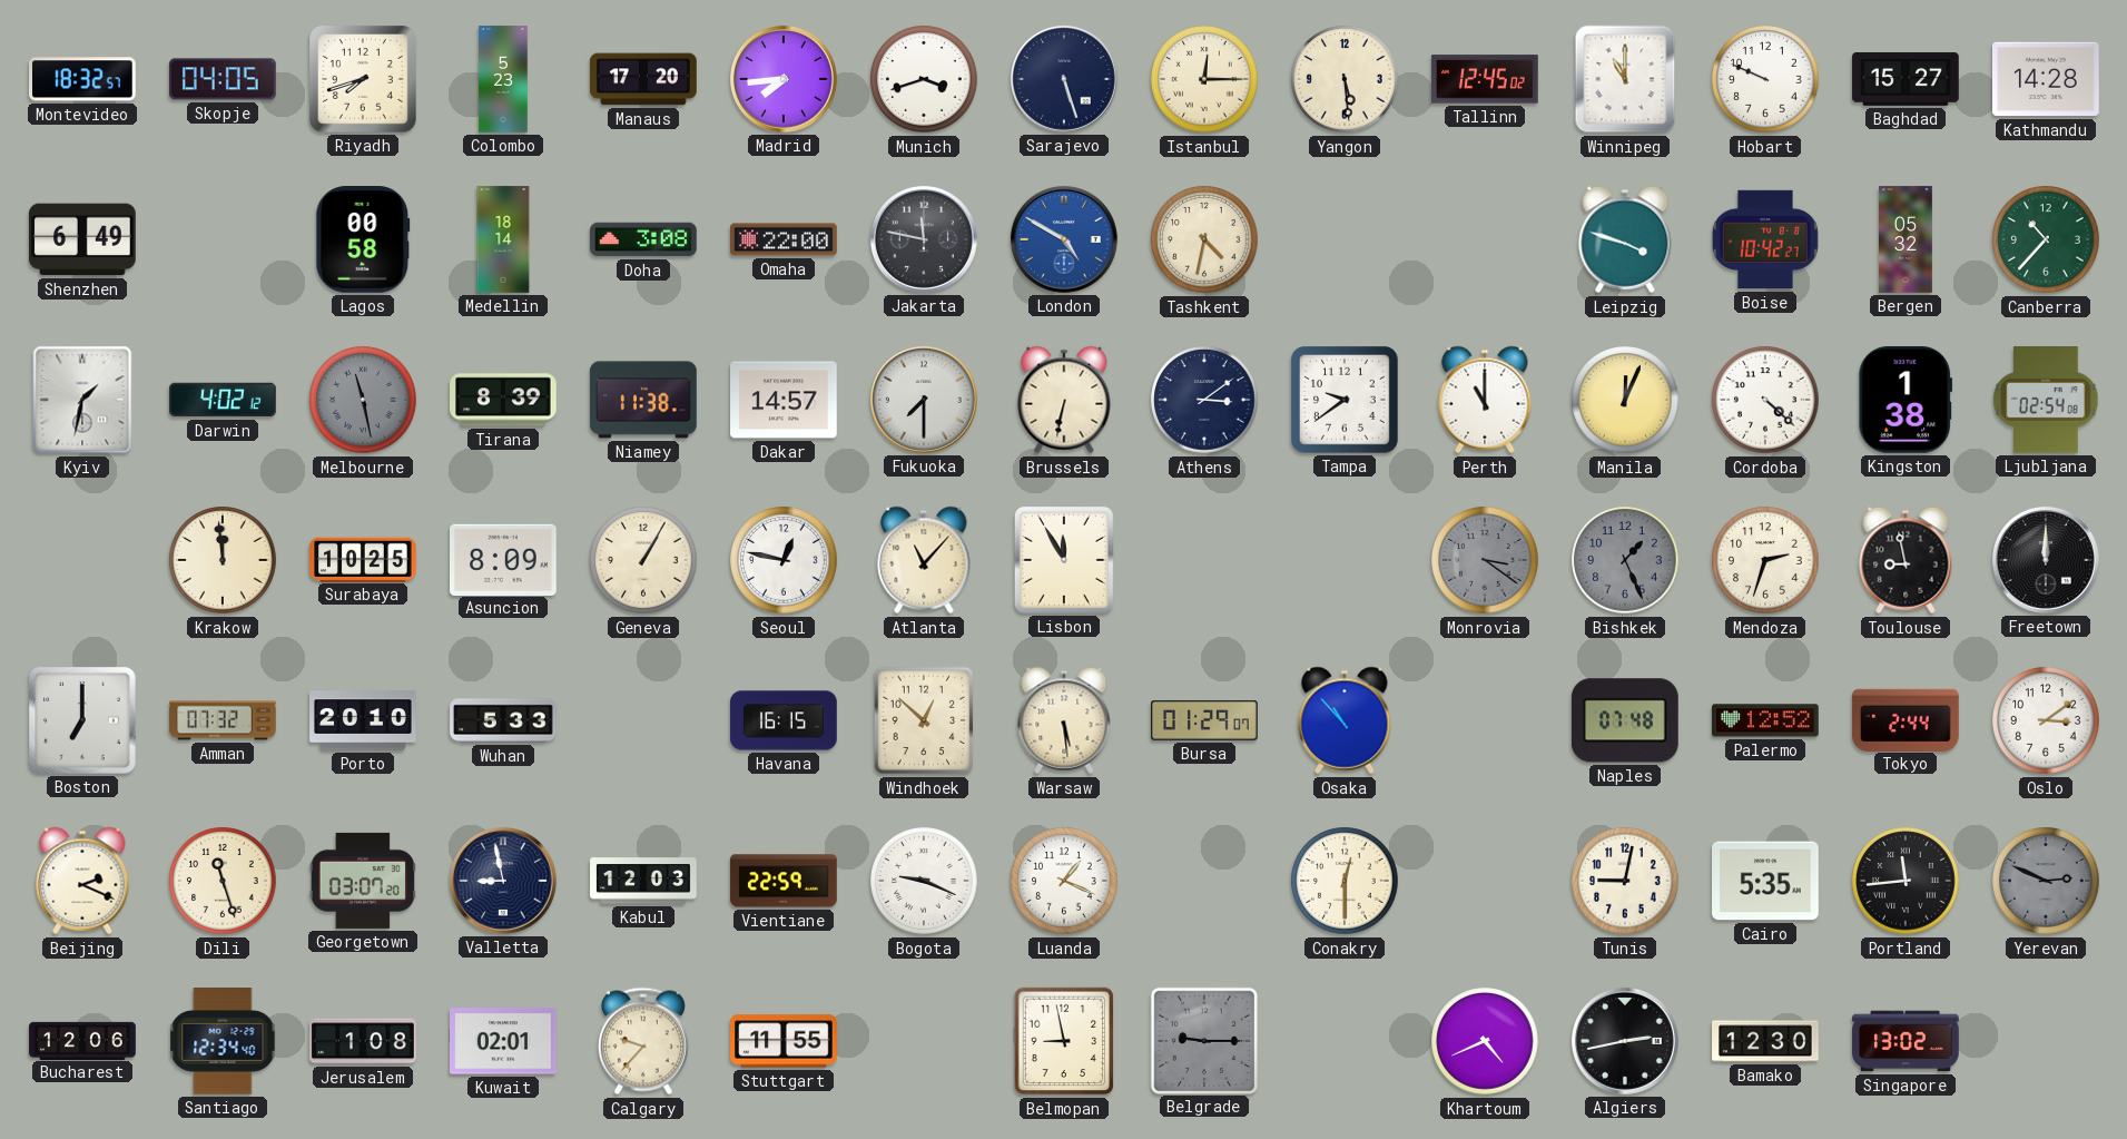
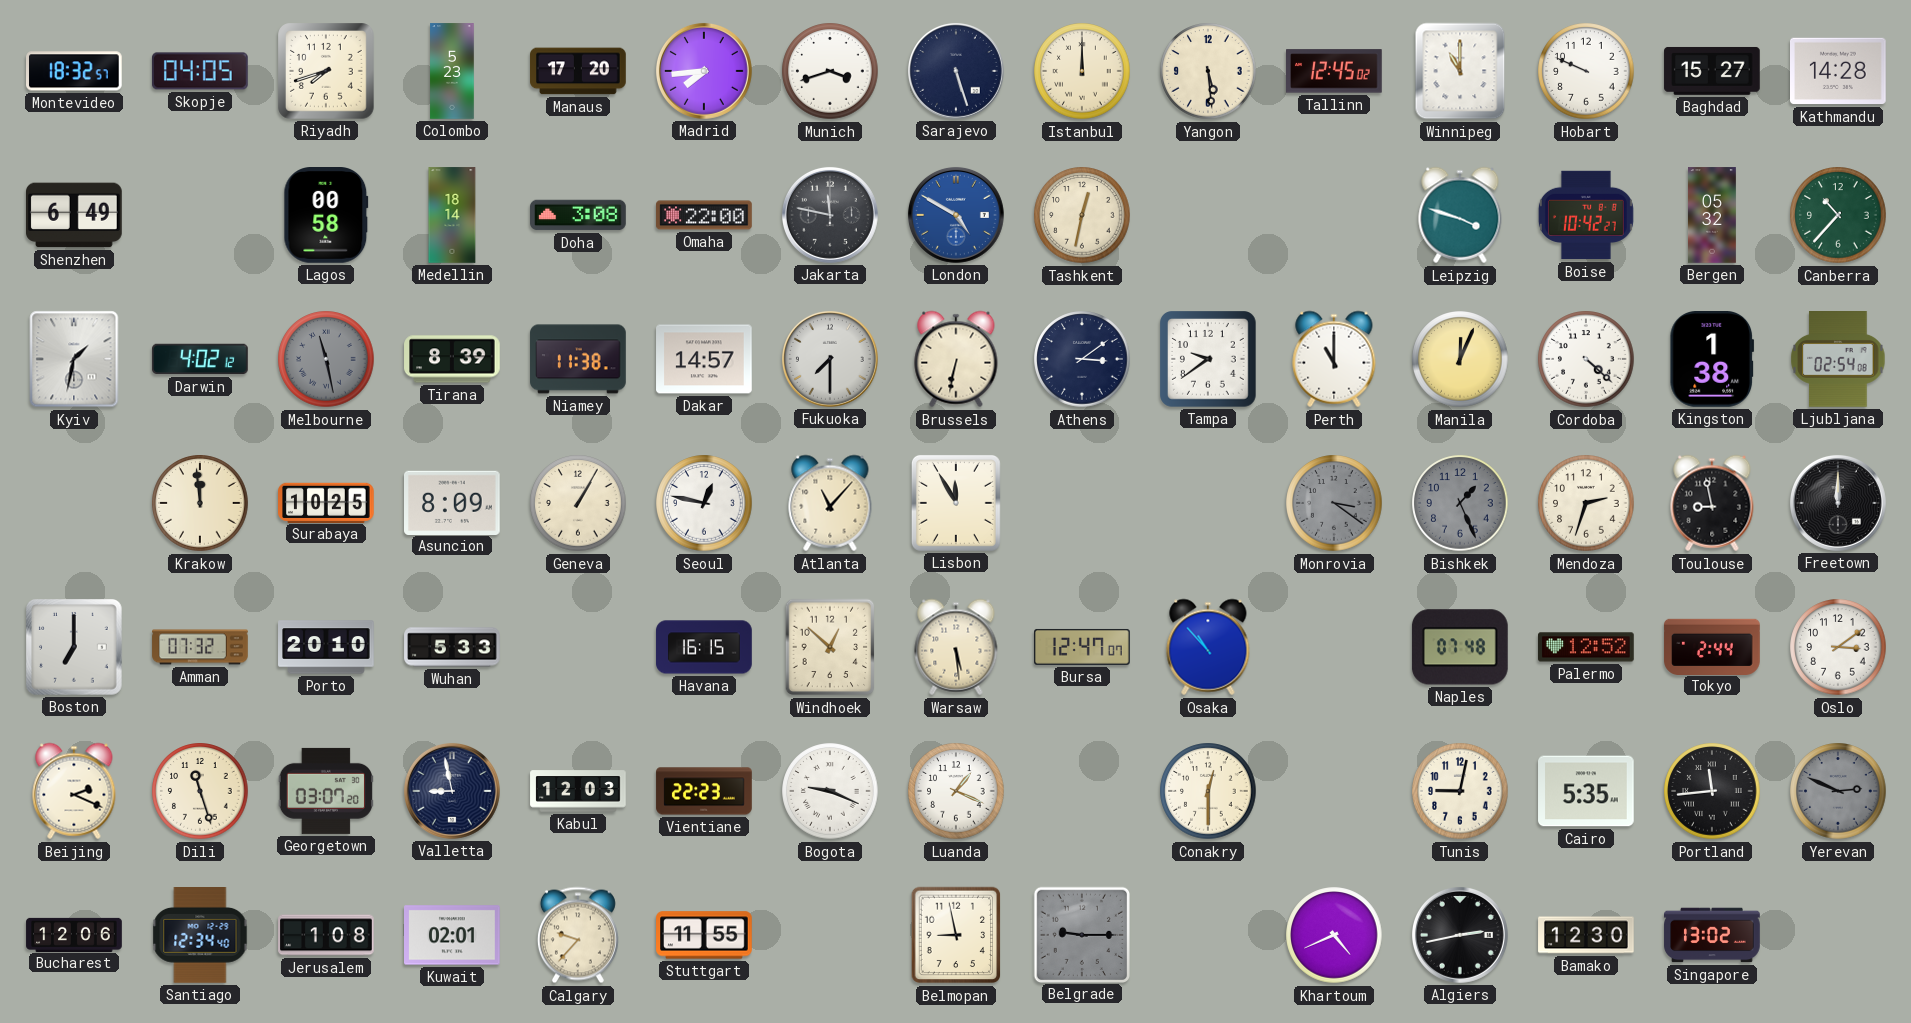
Istanbul: 12:15 -> 12:00
Tashkent: 4:32 -> 12:32
Bursa: 01:29 -> 12:47
Vientiane: 22:59 -> 22:23
